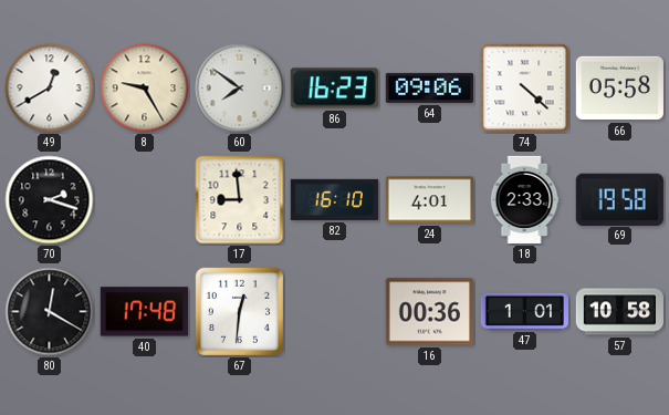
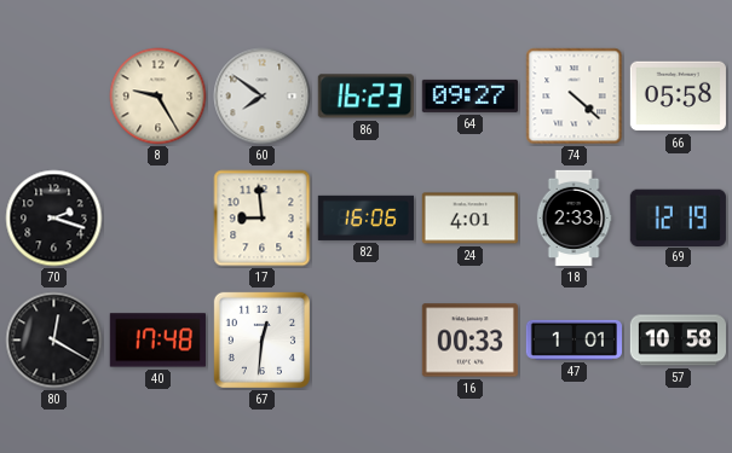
49: 12:40 -> none
64: 09:06 -> 09:27
82: 16:10 -> 16:06
69: 19:58 -> 12:19
16: 00:36 -> 00:33
